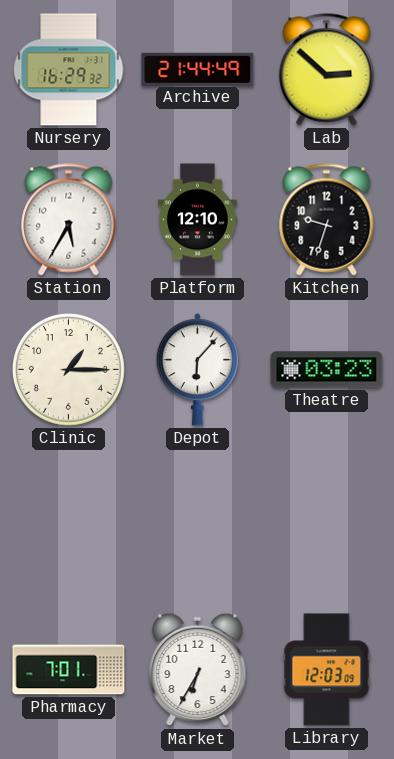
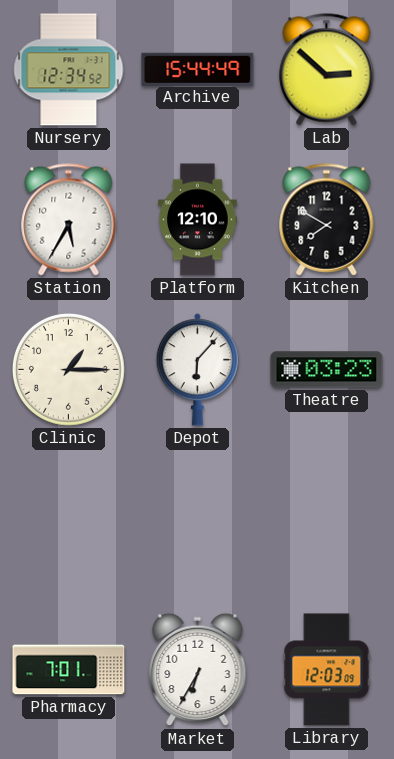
Nursery: 16:29 -> 12:34
Archive: 21:44 -> 15:44
Kitchen: 9:33 -> 7:50
